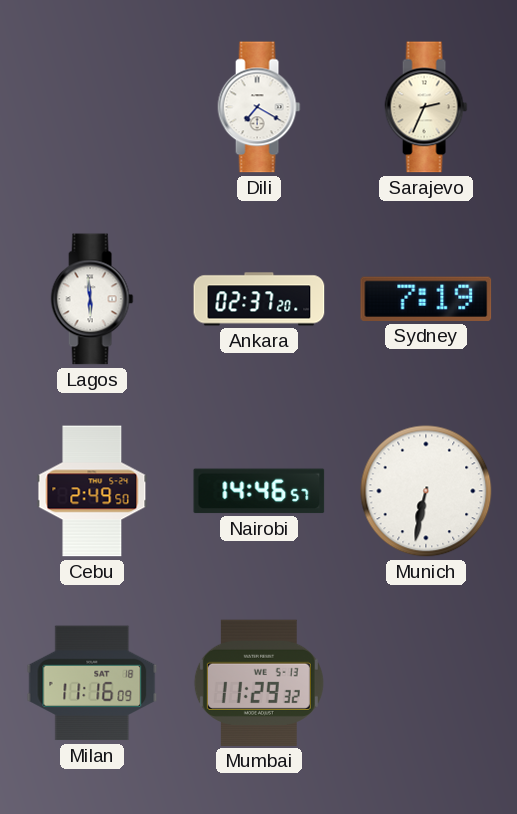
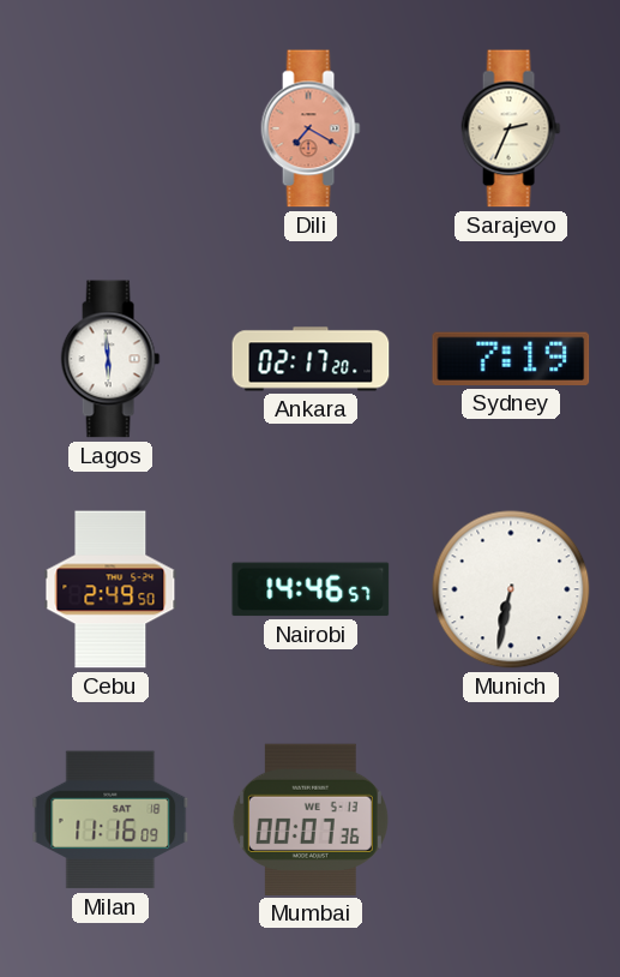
Dili dial: white -> salmon
Ankara: 02:37 -> 02:17
Mumbai: 11:29 -> 00:07
